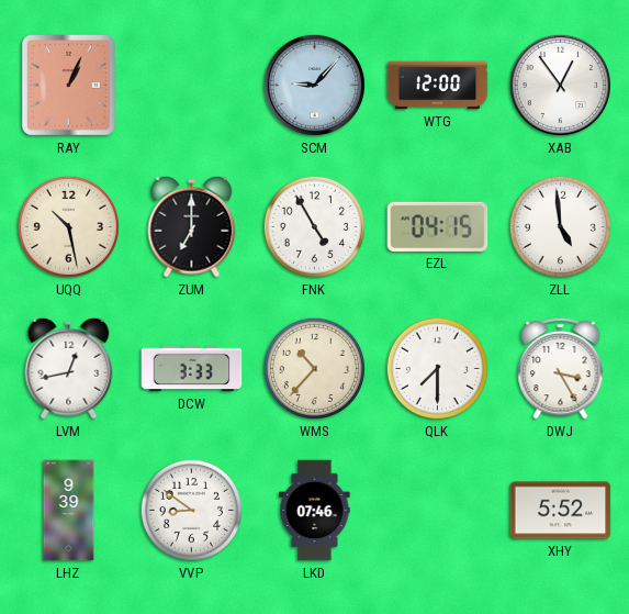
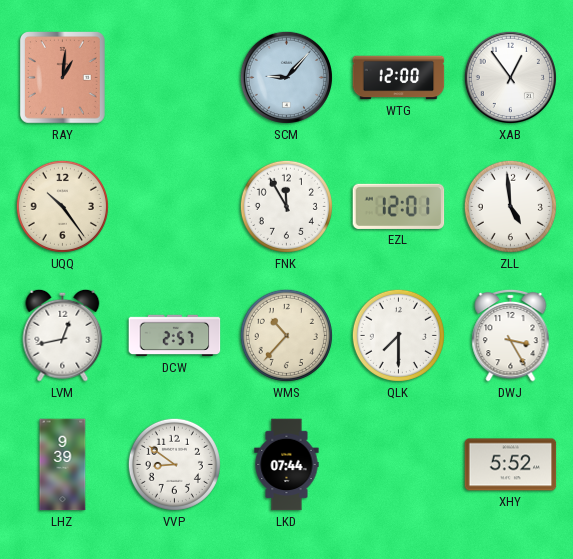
RAY: 1:04 -> 1:01
UQQ: 10:28 -> 10:24
ZUM: 7:00 -> none
FNK: 4:55 -> 11:55
EZL: 04:15 -> 12:01
DCW: 3:33 -> 2:57
LKD: 07:46 -> 07:44
